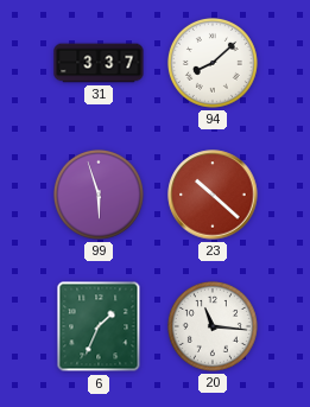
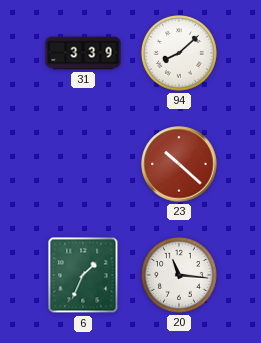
31: 3:37 -> 3:39
99: 5:57 -> none
